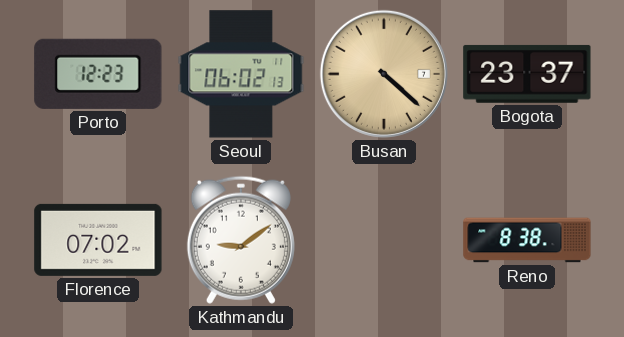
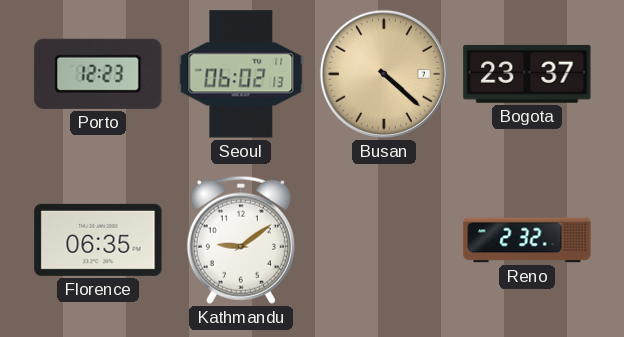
Florence: 07:02 -> 06:35
Reno: 8:38 -> 2:32
